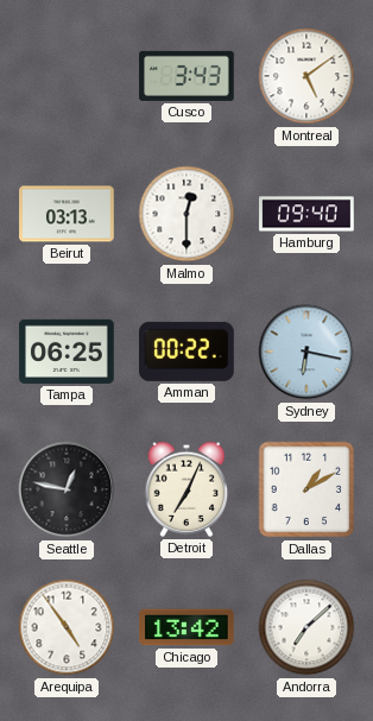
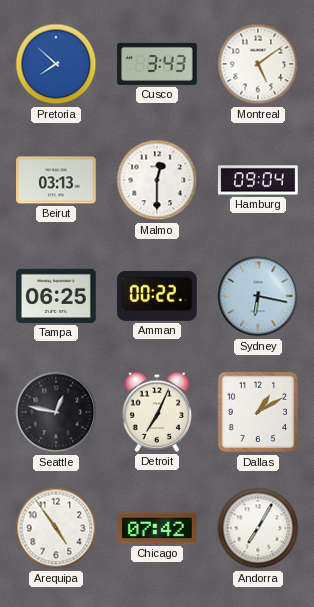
Pretoria: none -> 7:52
Hamburg: 09:40 -> 09:04
Chicago: 13:42 -> 07:42
Andorra: 7:08 -> 7:05
